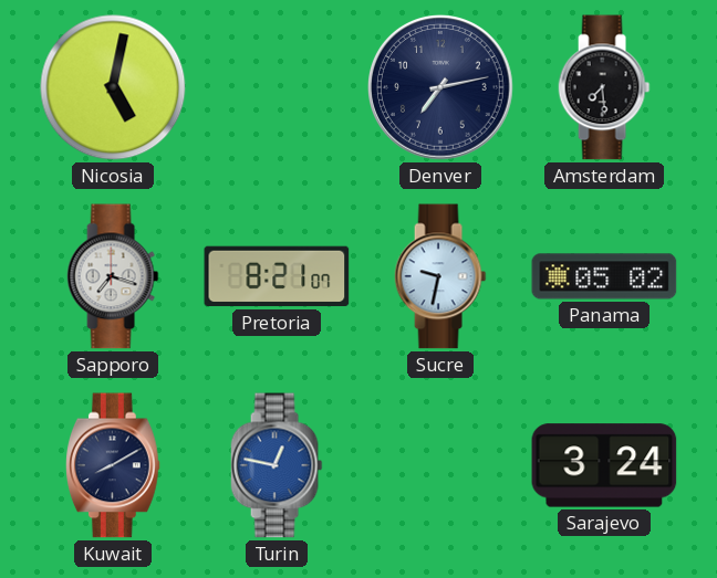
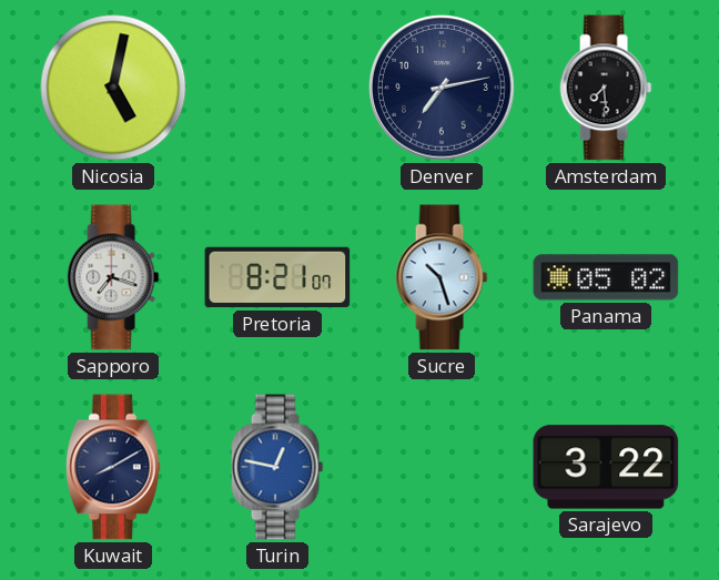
Sucre: 9:32 -> 10:27
Sarajevo: 3:24 -> 3:22
